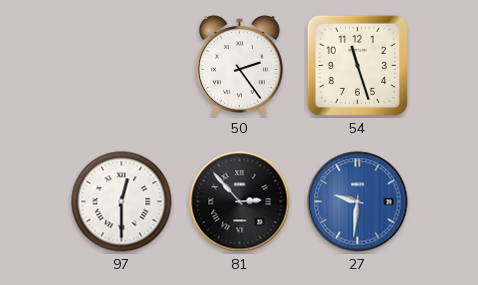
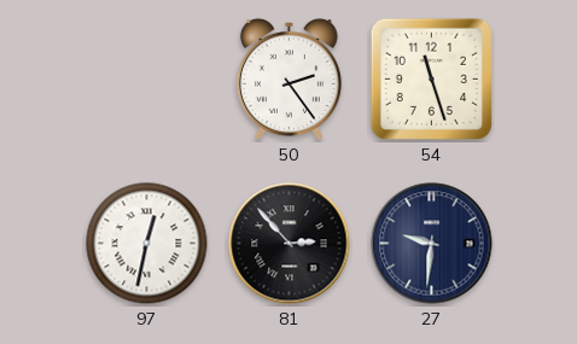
97: 12:30 -> 12:32
27 dial: blue -> navy
